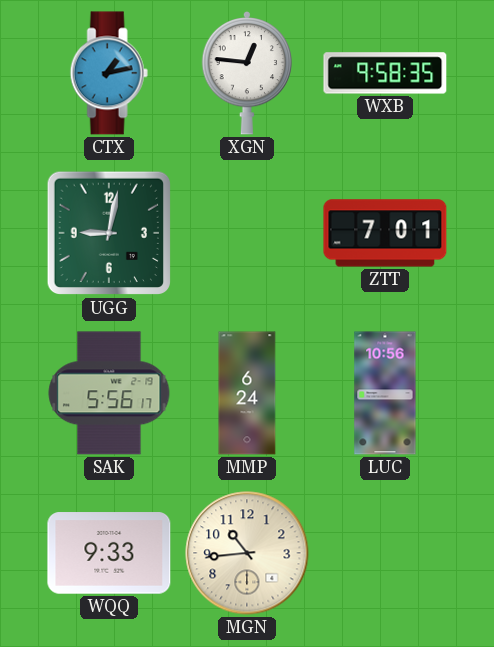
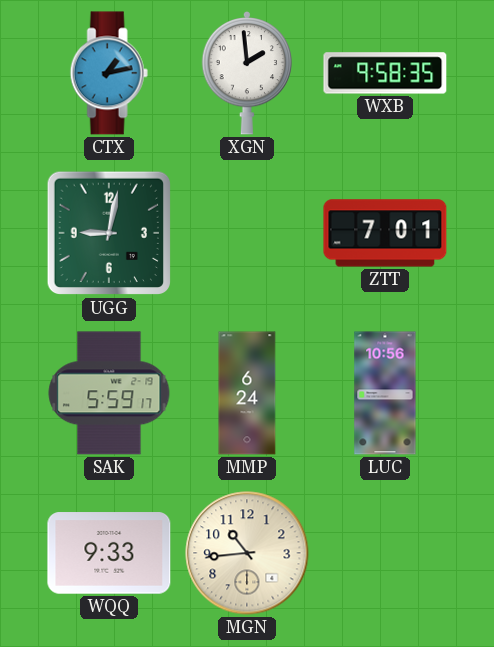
XGN: 12:46 -> 1:59
SAK: 5:56 -> 5:59
